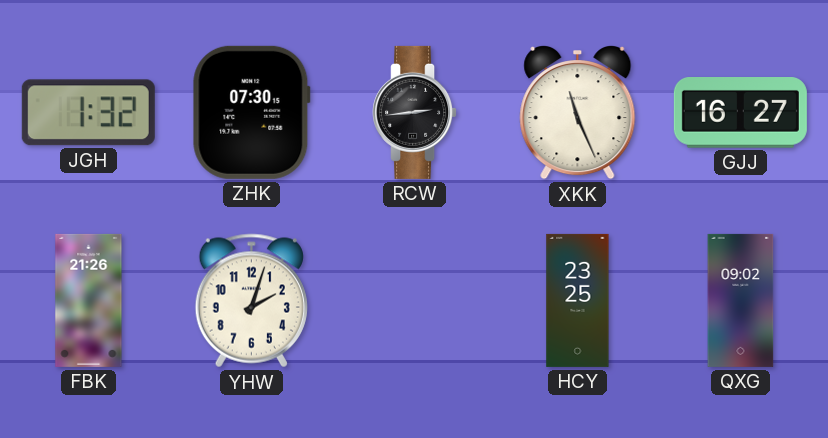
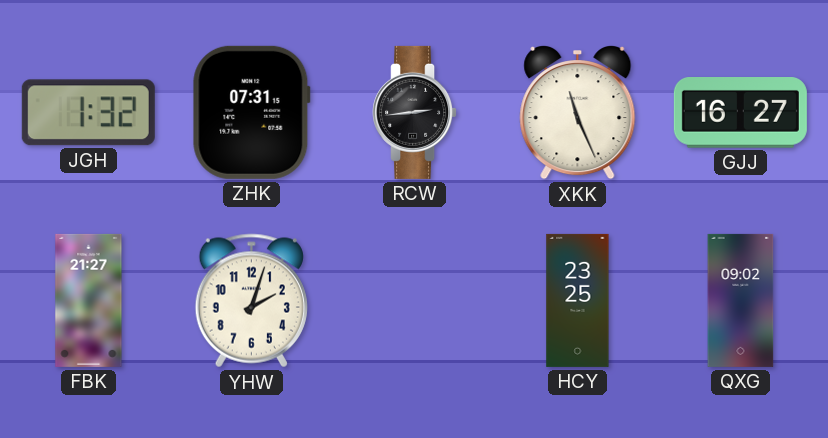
ZHK: 07:30 -> 07:31
FBK: 21:26 -> 21:27
